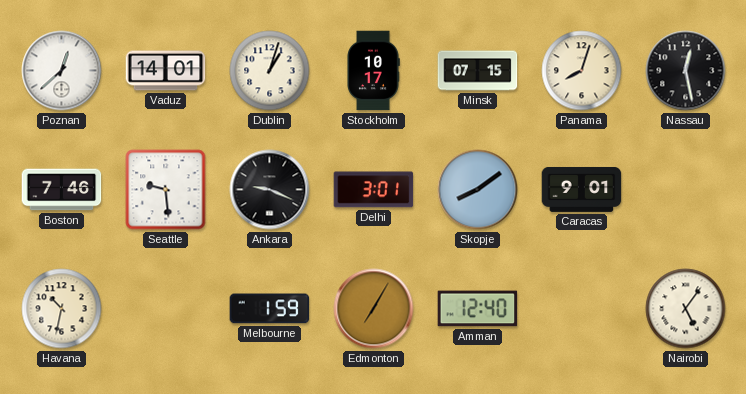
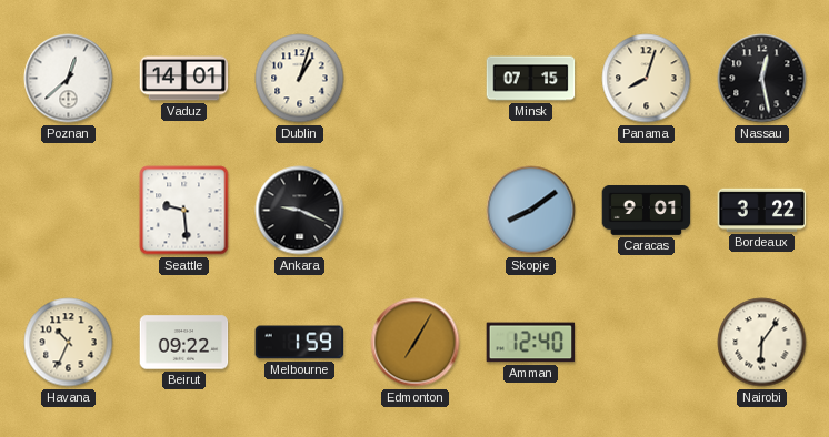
Stockholm: 10:17 -> none
Boston: 7:46 -> none
Delhi: 3:01 -> none
Bordeaux: none -> 3:22
Havana: 10:32 -> 10:34
Beirut: none -> 09:22
Nairobi: 5:06 -> 6:06
